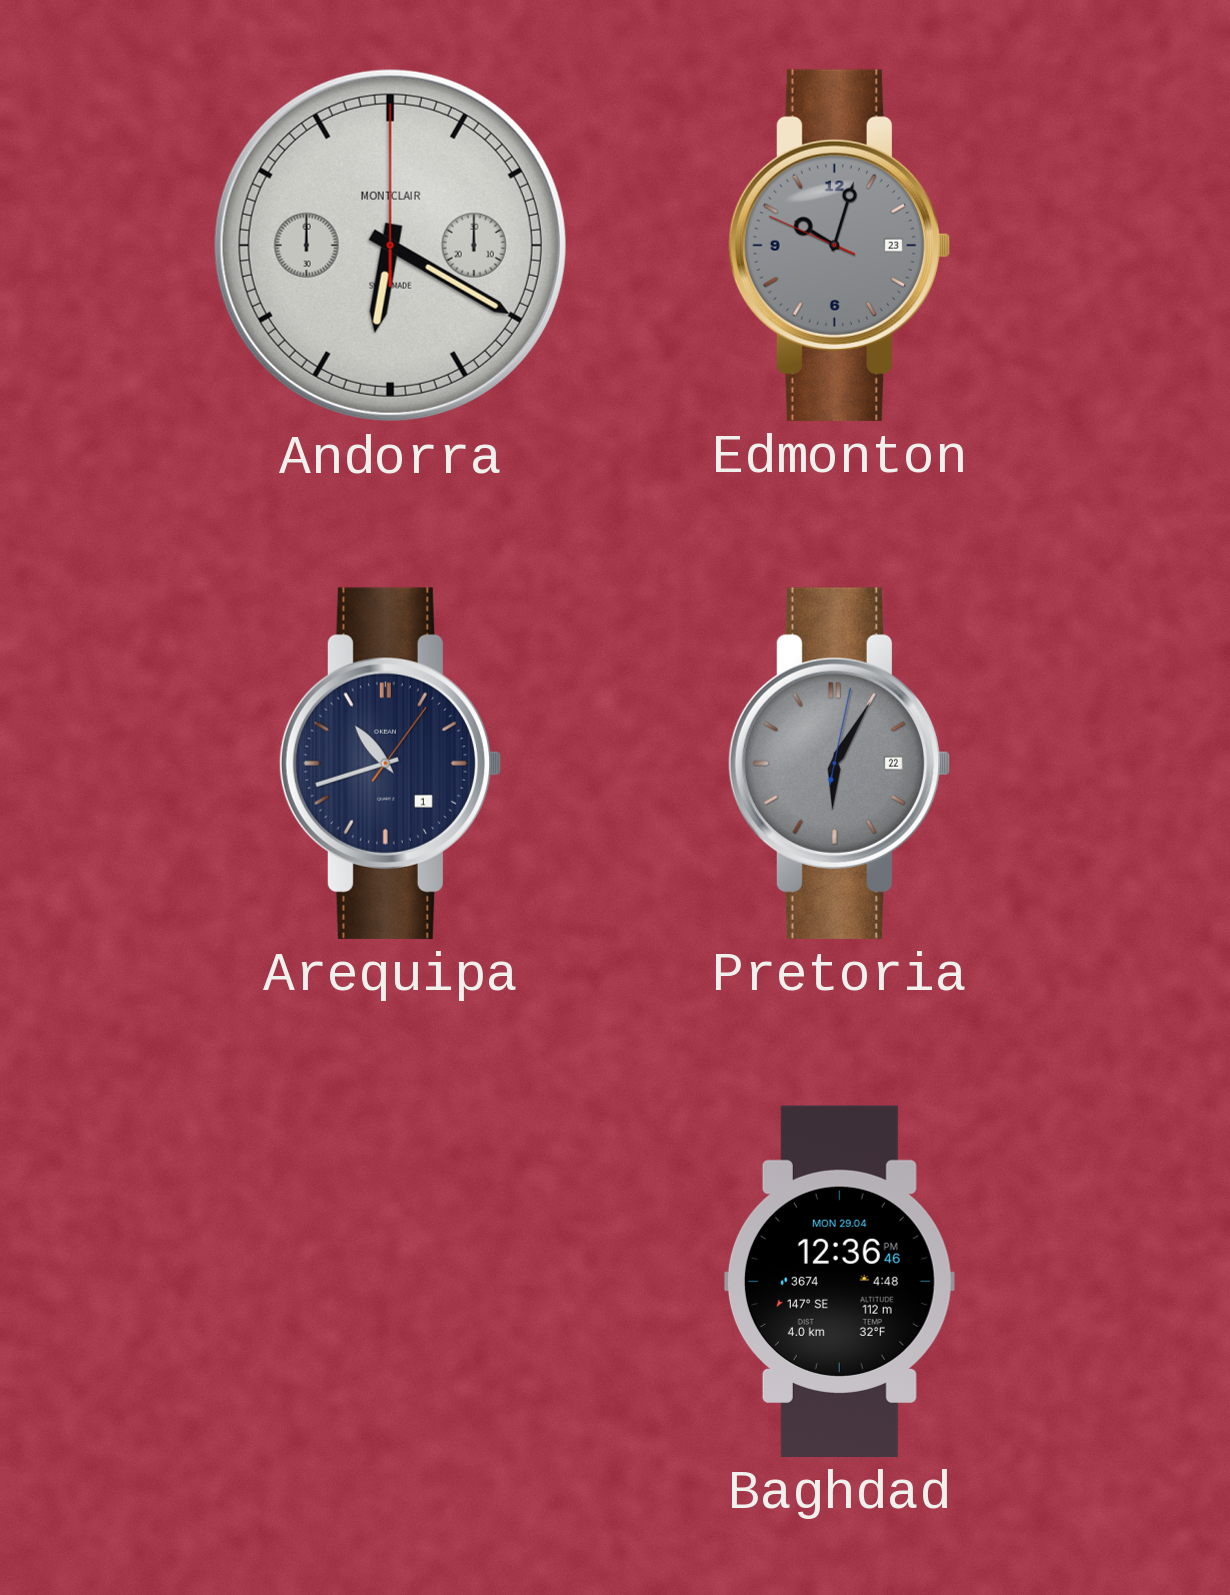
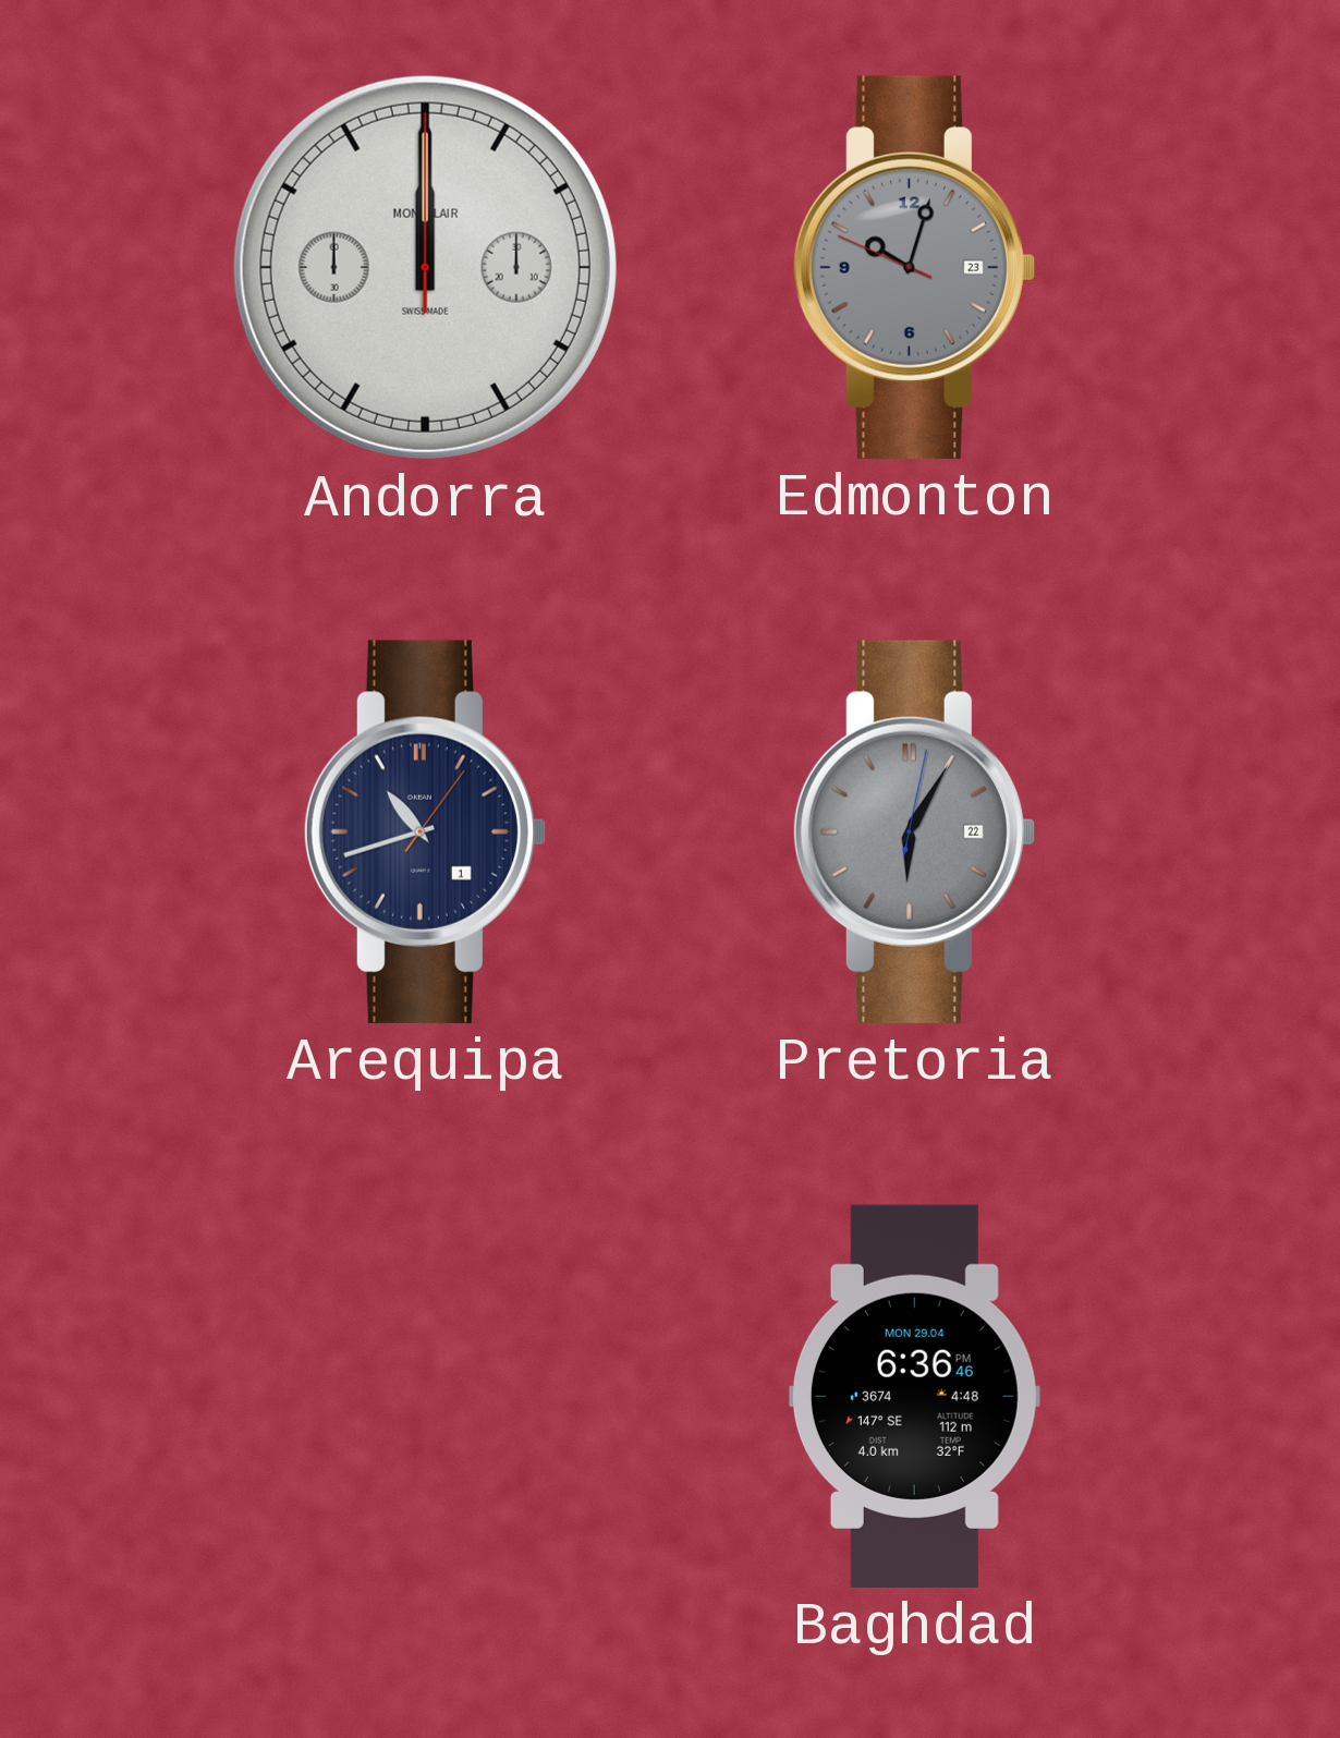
Andorra: 6:20 -> 12:00
Baghdad: 12:36 -> 6:36
